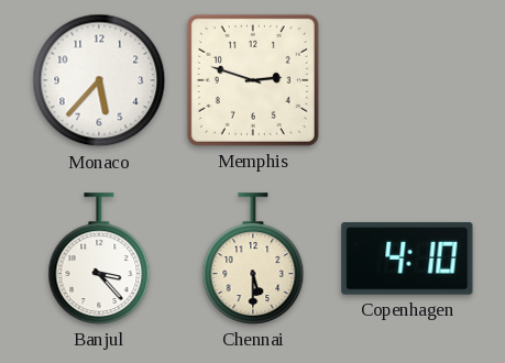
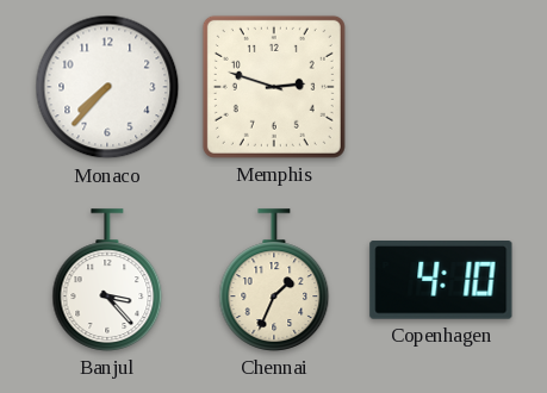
Monaco: 5:37 -> 7:37
Chennai: 5:30 -> 1:34
